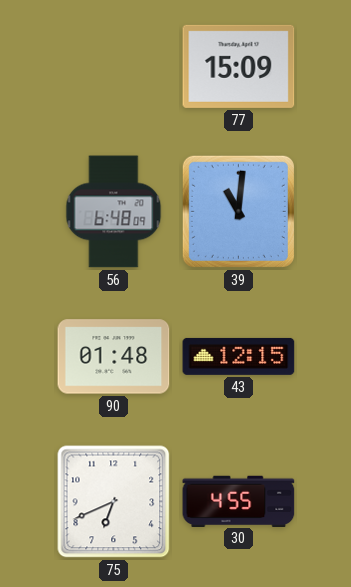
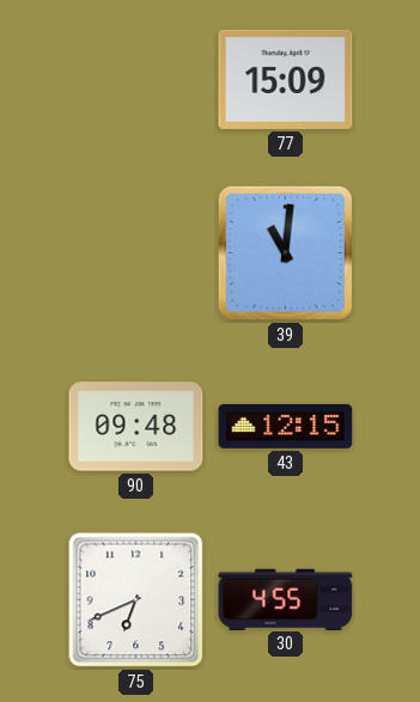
56: 6:48 -> none
90: 01:48 -> 09:48
